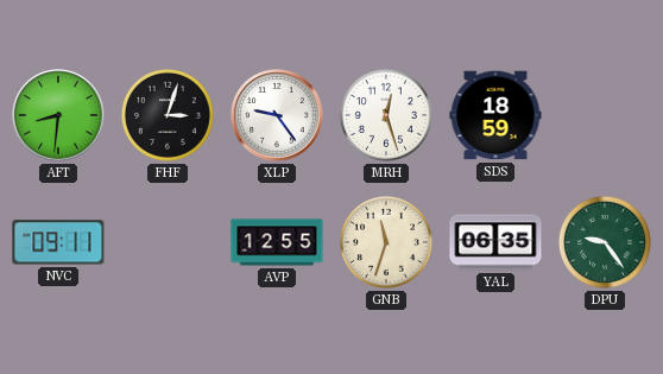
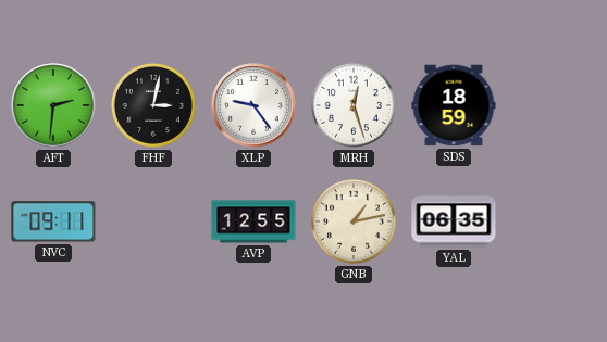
AFT: 8:31 -> 2:31
FHF: 3:03 -> 3:02
GNB: 11:33 -> 1:13
DPU: 9:24 -> none
